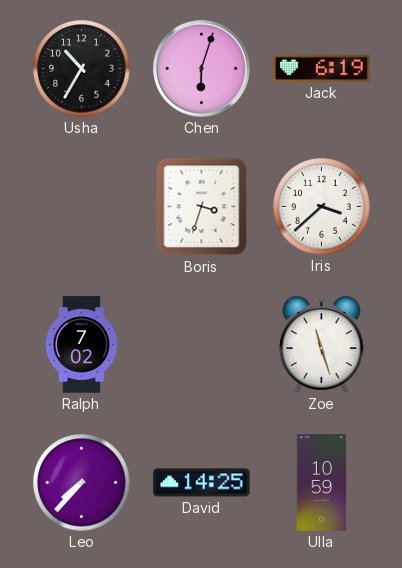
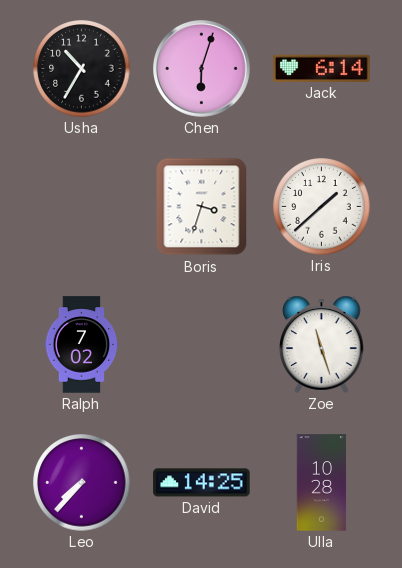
Jack: 6:19 -> 6:14
Iris: 3:38 -> 1:38
Ulla: 10:59 -> 10:28
